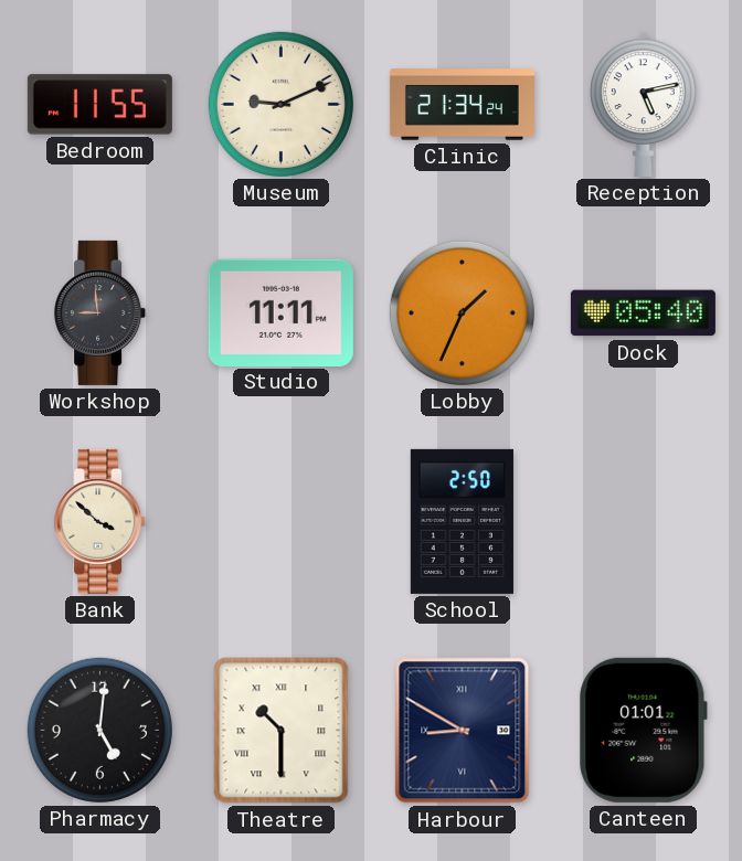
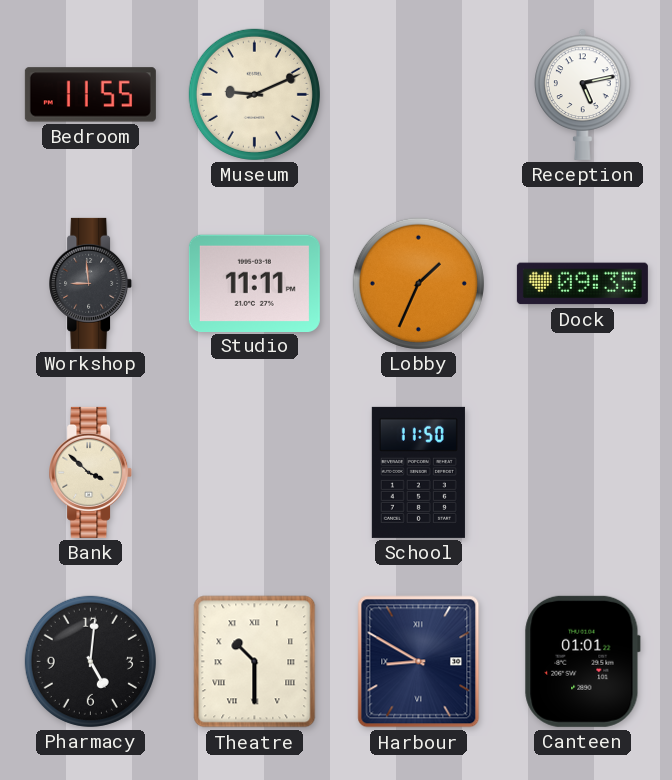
Clinic: 21:34 -> none
Dock: 05:40 -> 09:35
School: 2:50 -> 11:50
